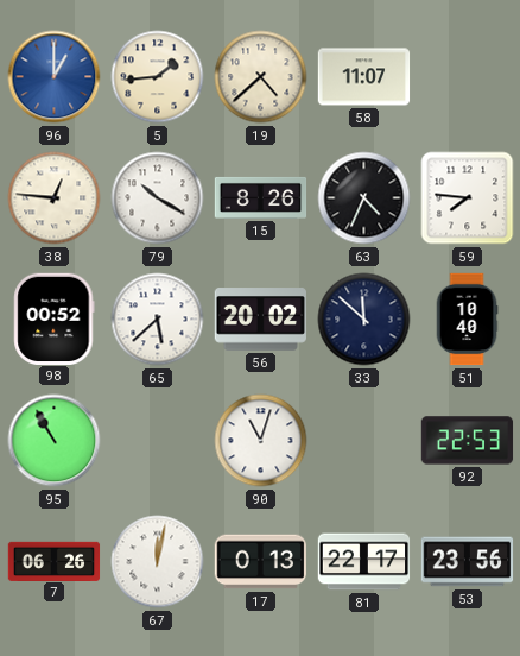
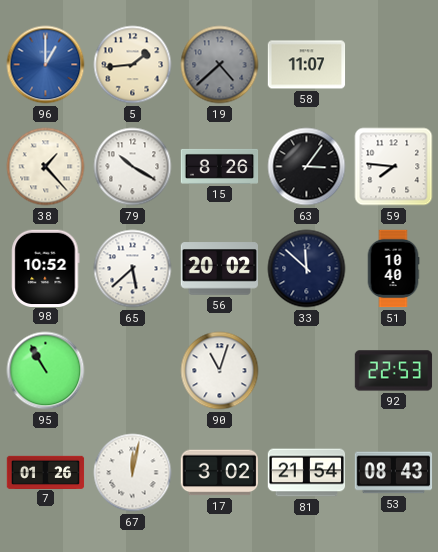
19 dial: cream -> grey
38: 12:46 -> 1:23
63: 4:34 -> 3:06
98: 00:52 -> 10:52
7: 06:26 -> 01:26
17: 0:13 -> 3:02
81: 22:17 -> 21:54
53: 23:56 -> 08:43
